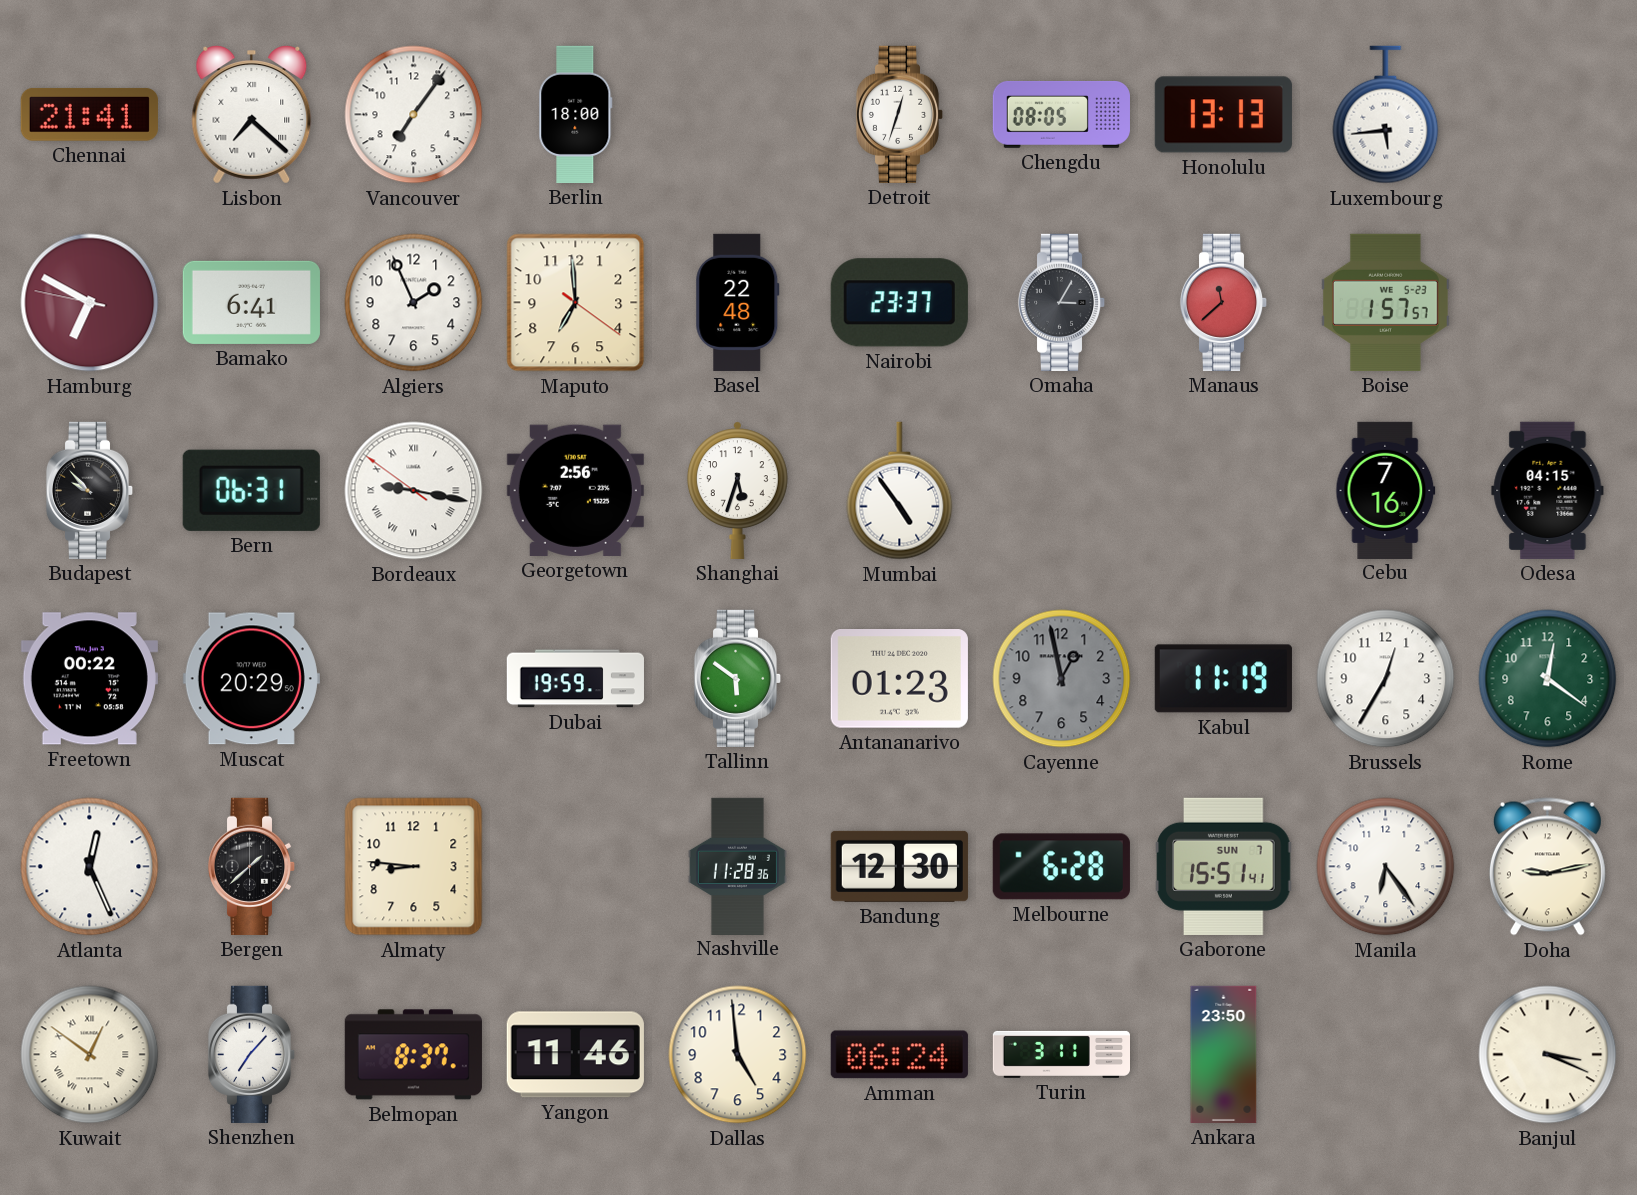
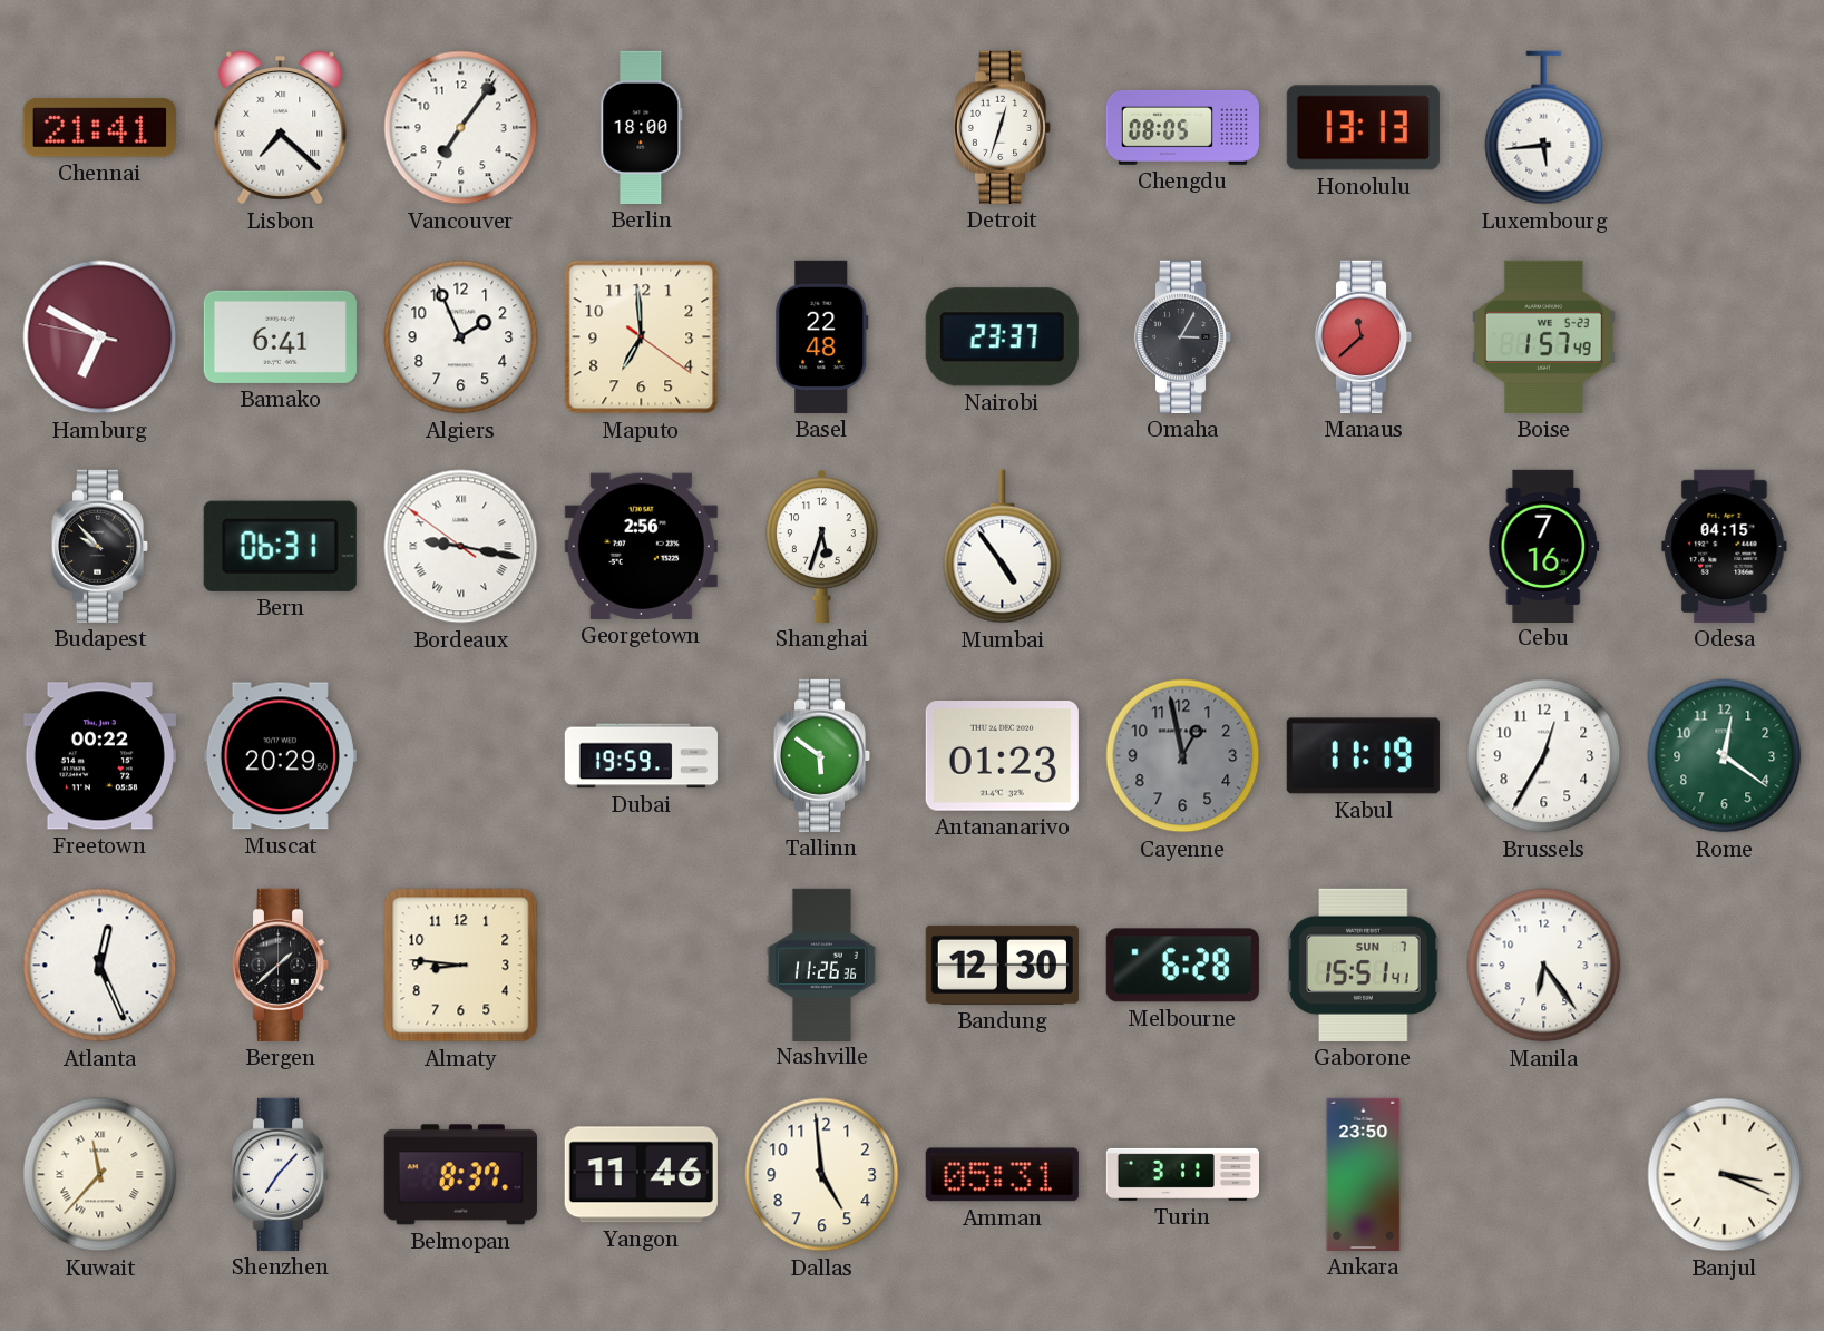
Boise: 1:57:57 -> 1:57:49
Nashville: 11:28 -> 11:26
Doha: 9:13 -> none
Kuwait: 12:51 -> 11:37
Amman: 06:24 -> 05:31
